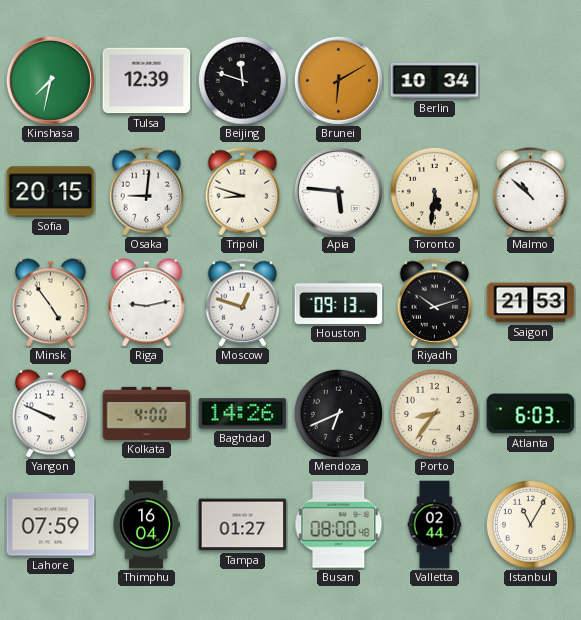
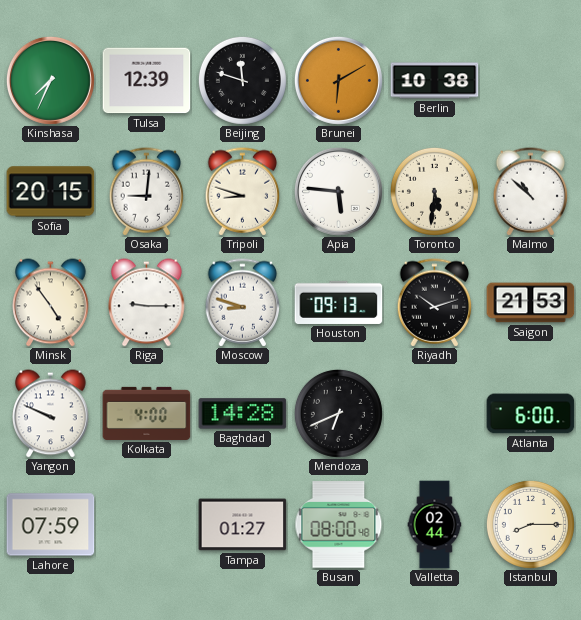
Kinshasa: 7:32 -> 7:34
Berlin: 10:34 -> 10:38
Riga: 9:13 -> 9:15
Moscow: 12:48 -> 8:48
Baghdad: 14:26 -> 14:28
Porto: 8:36 -> none
Atlanta: 6:03 -> 6:00
Thimphu: 16:04 -> none
Istanbul: 11:05 -> 8:15
